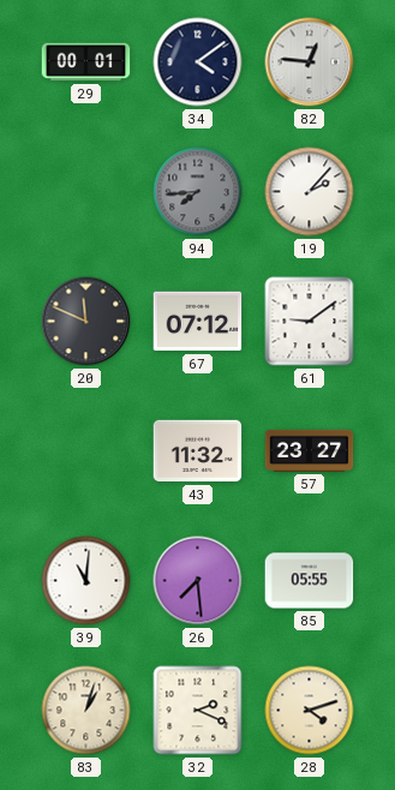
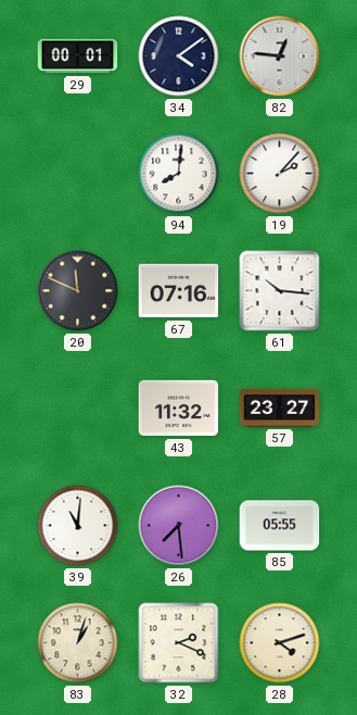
94: 7:44 -> 8:01
94 dial: grey -> white
67: 07:12 -> 07:16
61: 9:09 -> 10:16
